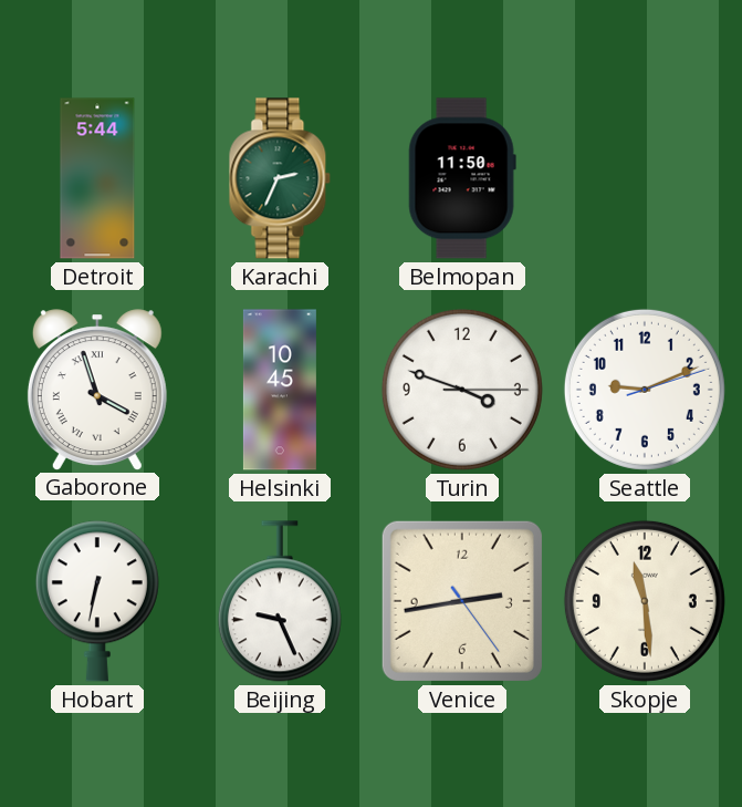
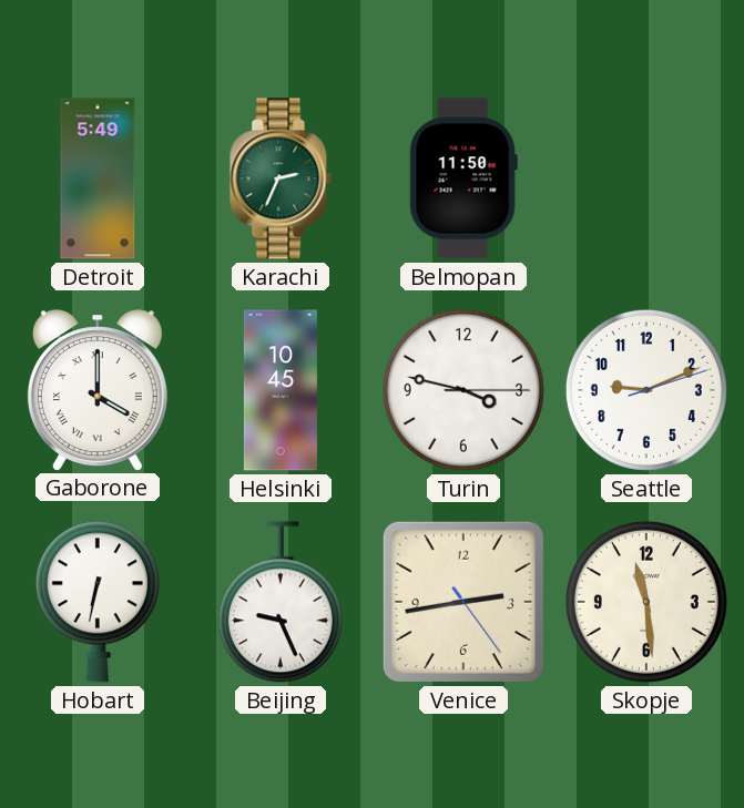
Detroit: 5:44 -> 5:49
Gaborone: 3:57 -> 4:00
Turin: 3:48 -> 3:47
